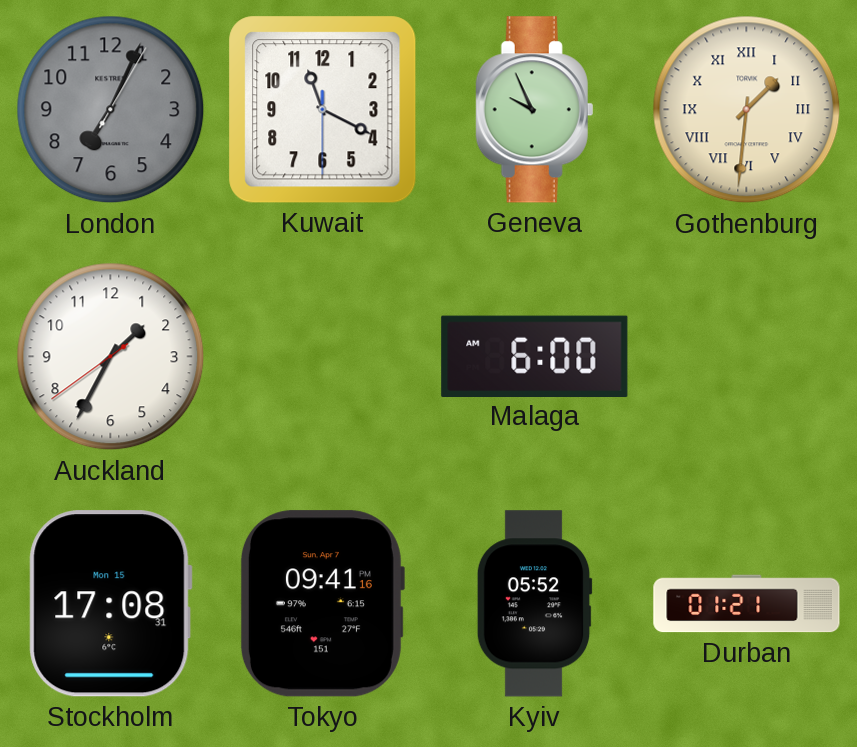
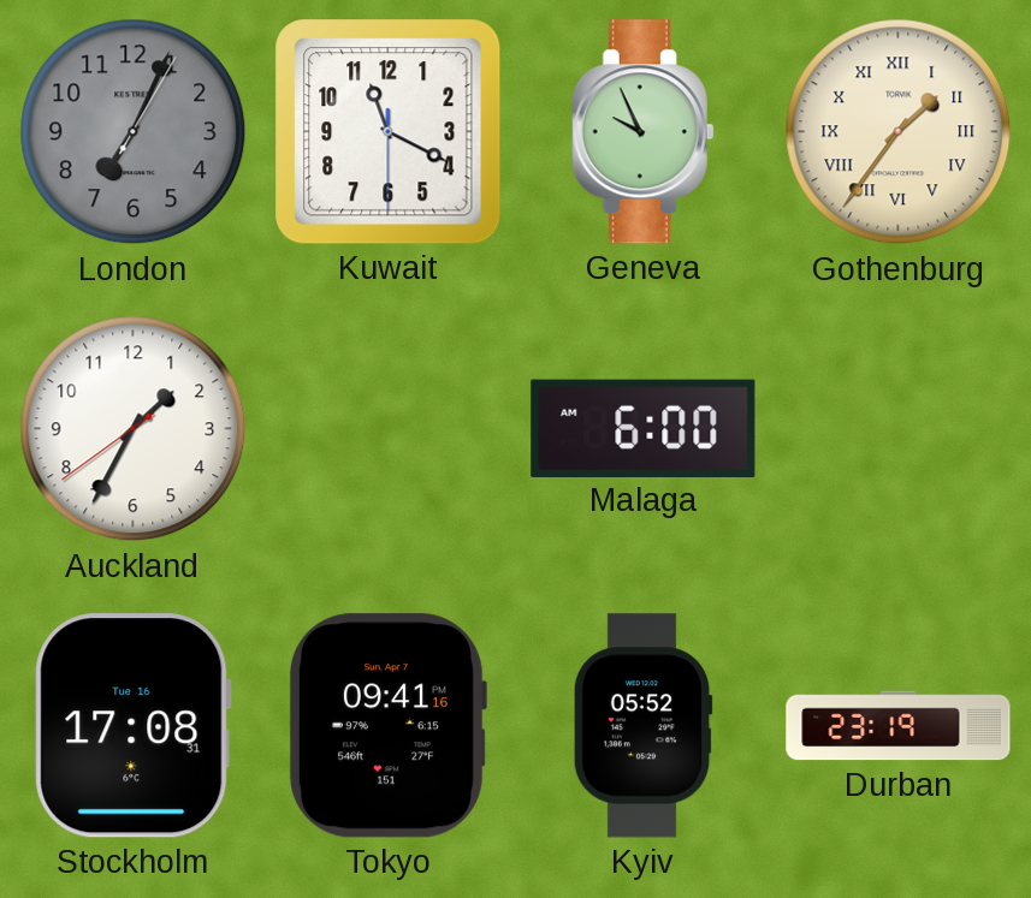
Gothenburg: 1:31 -> 1:36
Stockholm date: Mon 15 -> Tue 16
Durban: 01:21 -> 23:19
